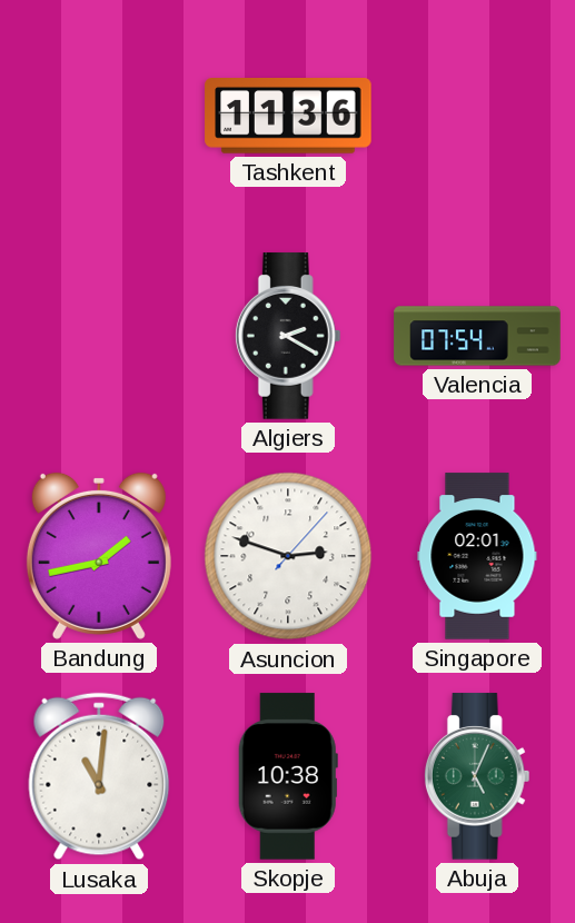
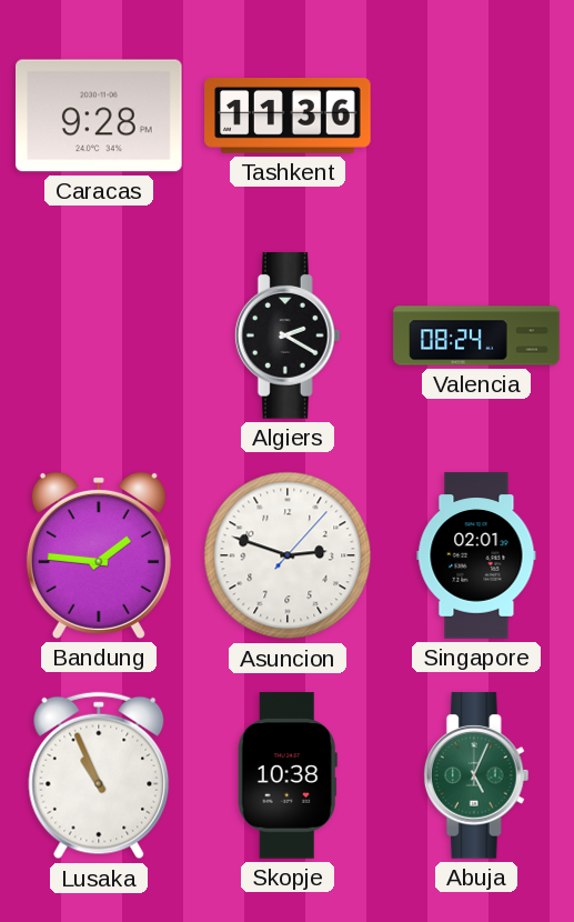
Caracas: none -> 9:28
Valencia: 07:54 -> 08:24
Bandung: 1:43 -> 1:46
Lusaka: 11:01 -> 10:56
